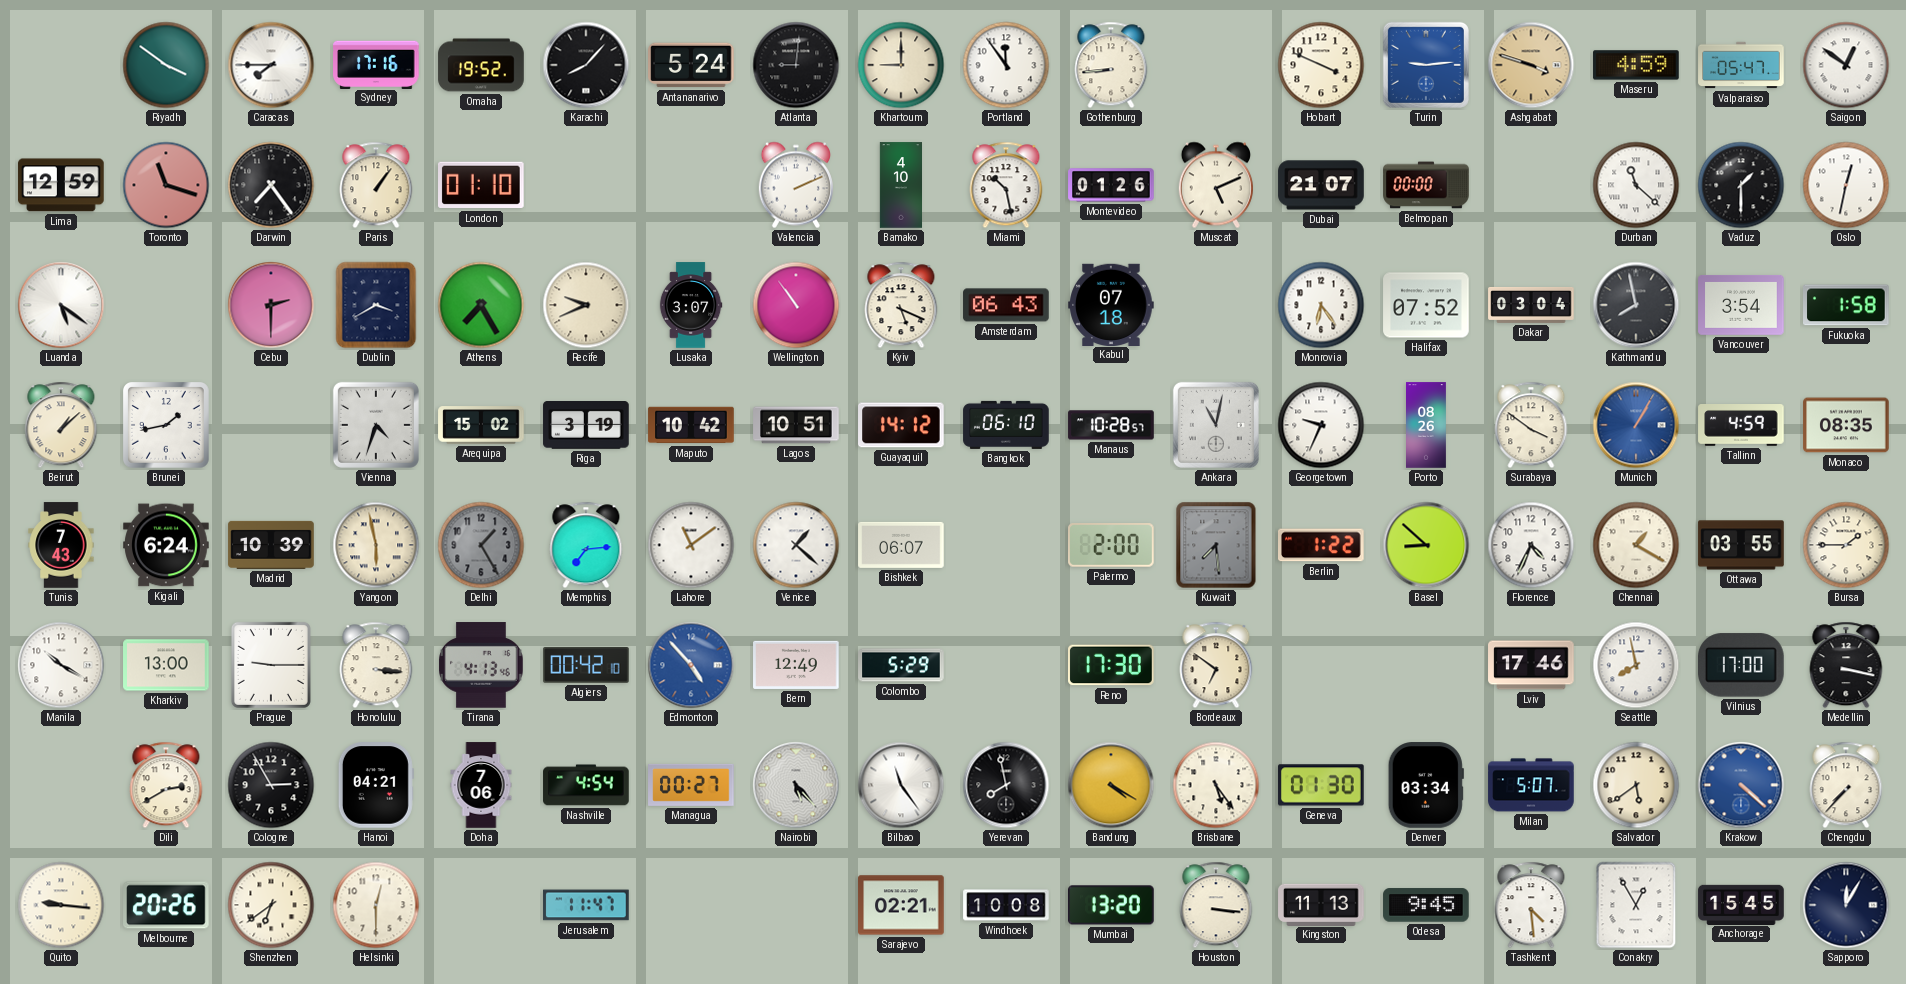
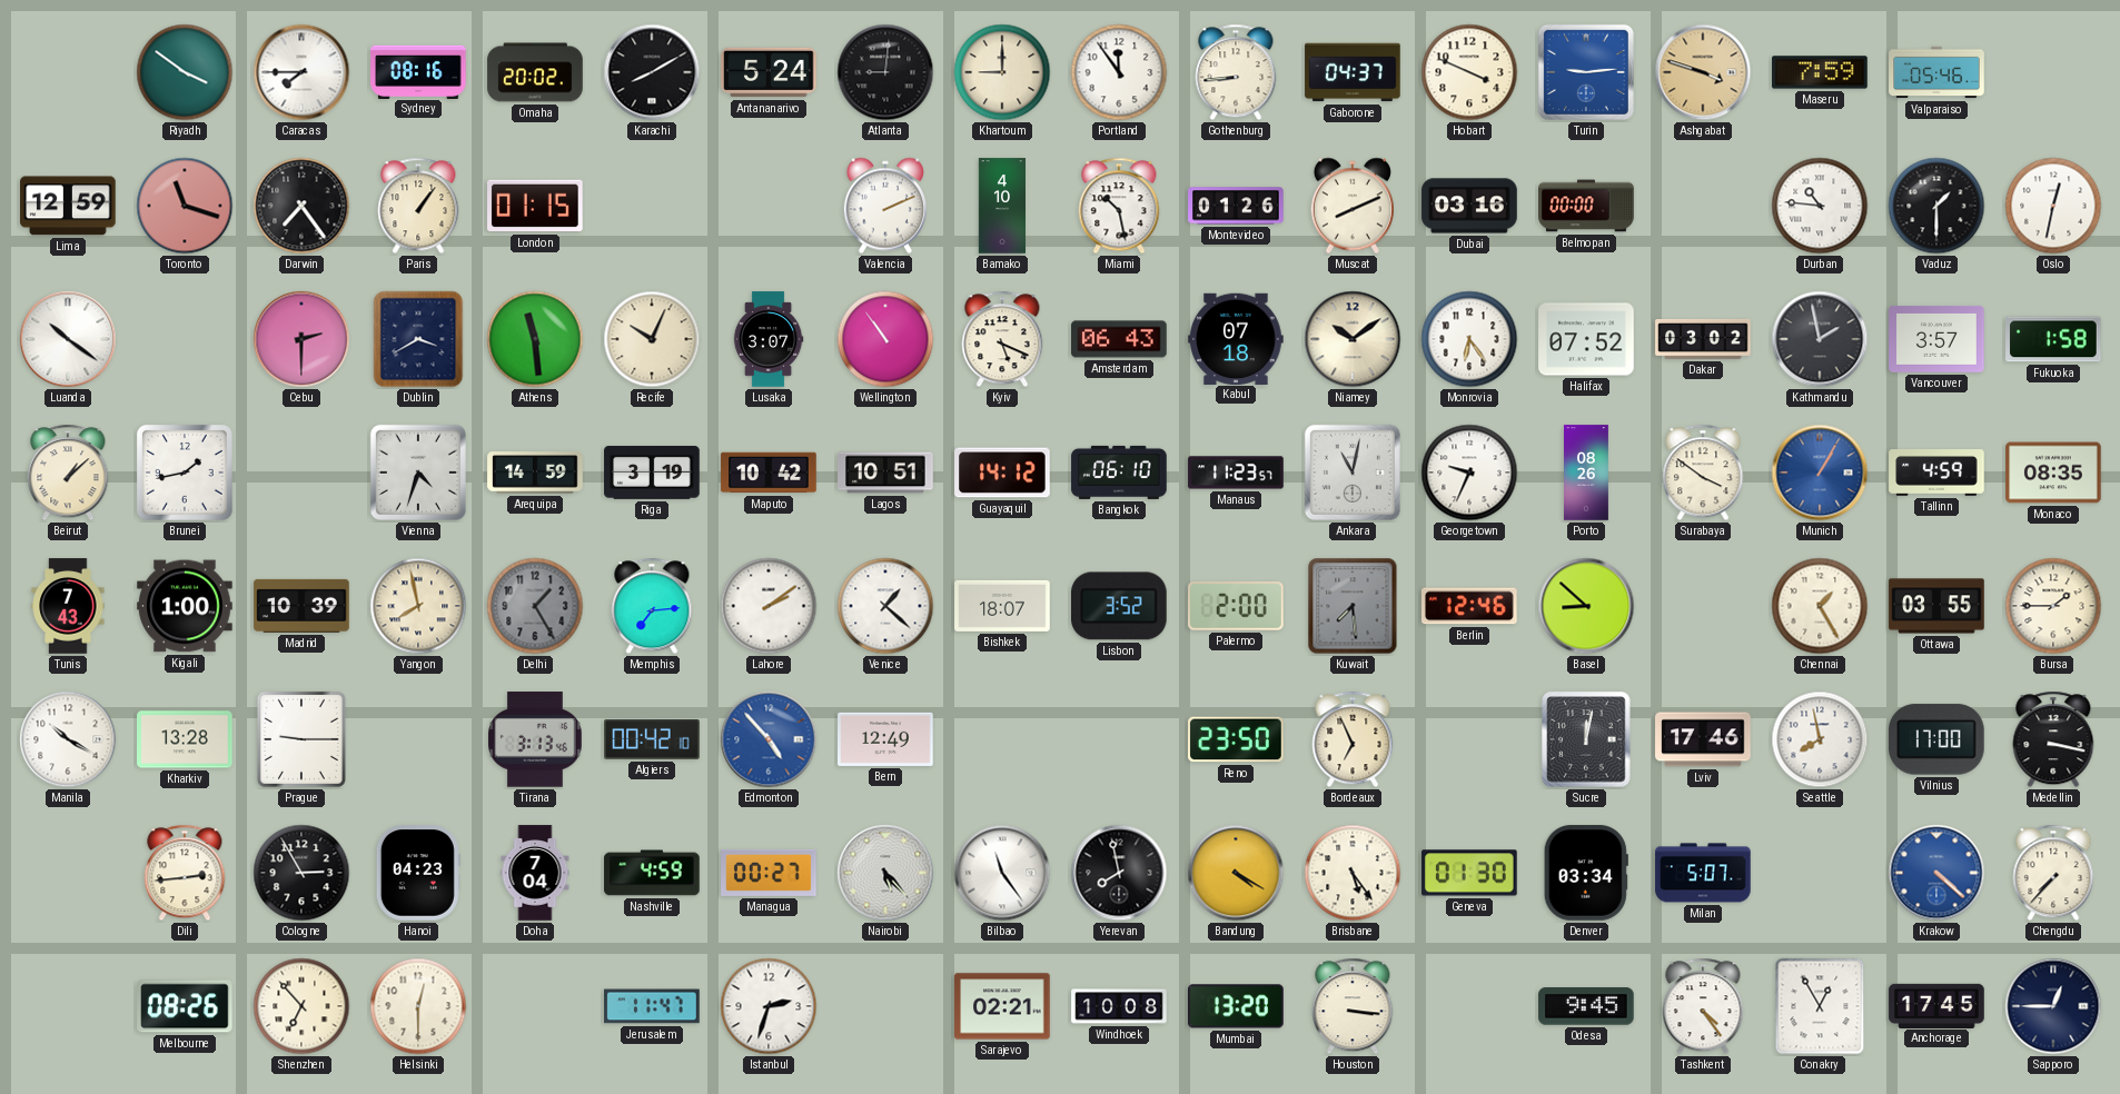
Sydney: 17:16 -> 08:16
Omaha: 19:52 -> 20:02
Karachi: 8:07 -> 8:10
Gaborone: none -> 04:37
Maseru: 4:59 -> 7:59
Valparaiso: 05:47 -> 05:46
Saigon: 12:51 -> none
London: 01:10 -> 01:15
Muscat: 5:11 -> 8:11
Dubai: 21:07 -> 03:16
Durban: 11:22 -> 10:46
Luanda: 5:21 -> 10:21
Athens: 7:25 -> 11:29
Recife: 9:41 -> 10:04
Niamey: none -> 10:09
Dakar: 03:04 -> 03:02
Kathmandu: 7:58 -> 1:58
Vancouver: 3:54 -> 3:57
Arequipa: 15:02 -> 14:59
Manaus: 10:28 -> 11:23
Kigali: 6:24 -> 1:00
Yangon: 5:58 -> 7:58
Lahore: 11:09 -> 2:09
Bishkek: 06:07 -> 18:07
Lisbon: none -> 3:52
Berlin: 1:22 -> 12:46
Florence: 4:34 -> none
Chennai: 1:20 -> 1:25
Kharkiv: 13:00 -> 13:28
Honolulu: 3:16 -> none
Tirana: 4:13 -> 3:13
Colombo: 5:29 -> none
Reno: 17:30 -> 23:50
Bordeaux: 6:51 -> 6:56
Sucre: none -> 12:02
Dili: 2:40 -> 2:44
Hanoi: 04:21 -> 04:23
Doha: 7:06 -> 7:04
Nashville: 4:54 -> 4:59
Salvador: 5:39 -> none
Quito: 9:16 -> none
Melbourne: 20:26 -> 08:26
Shenzhen: 6:39 -> 6:53
Istanbul: none -> 2:33
Kingston: 11:13 -> none
Tashkent: 4:29 -> 4:24
Anchorage: 15:45 -> 17:45
Sapporo: 12:05 -> 12:45
